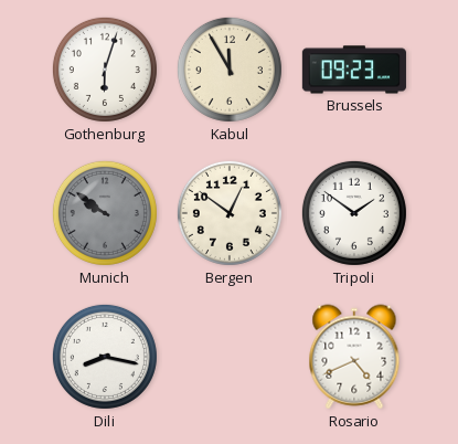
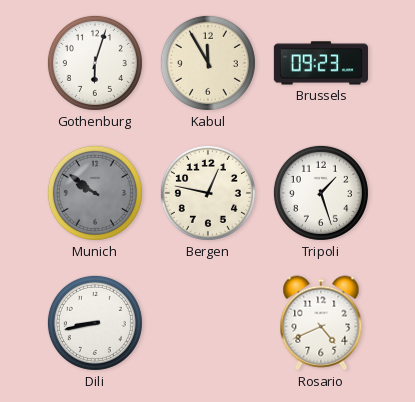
Bergen: 12:51 -> 12:47
Tripoli: 1:51 -> 1:27
Dili: 8:17 -> 8:43
